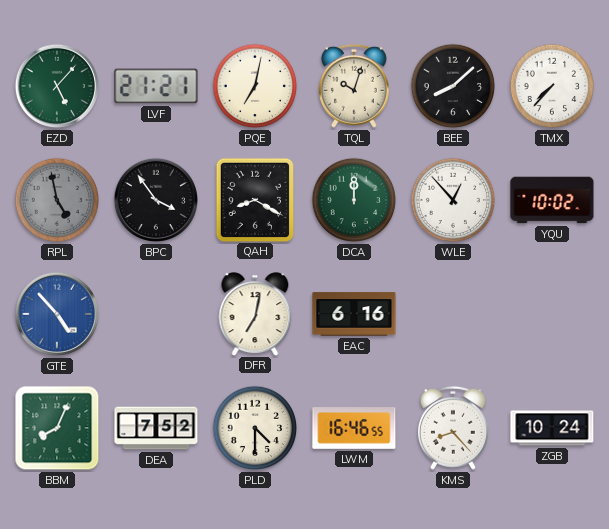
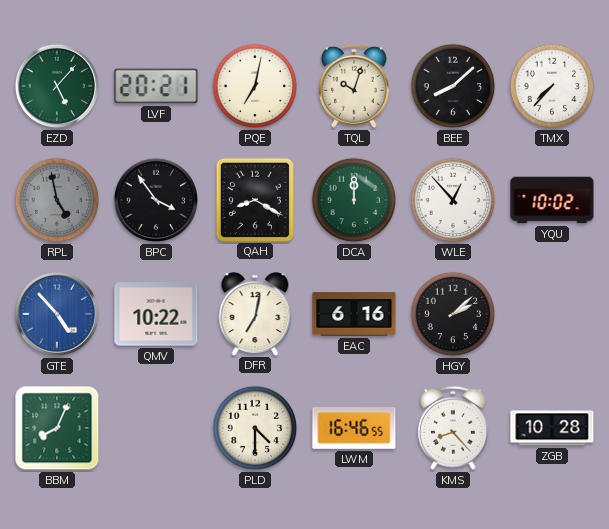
LVF: 21:21 -> 20:21
QMV: none -> 10:22
HGY: none -> 2:08
DEA: 7:52 -> none
ZGB: 10:24 -> 10:28
